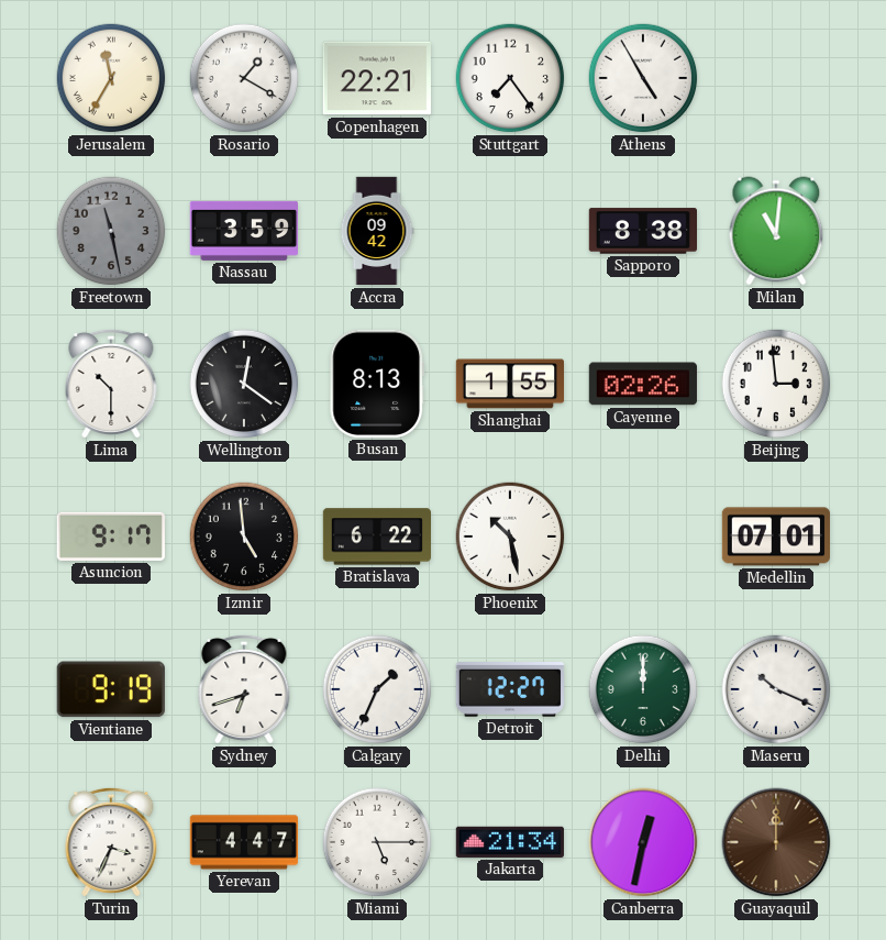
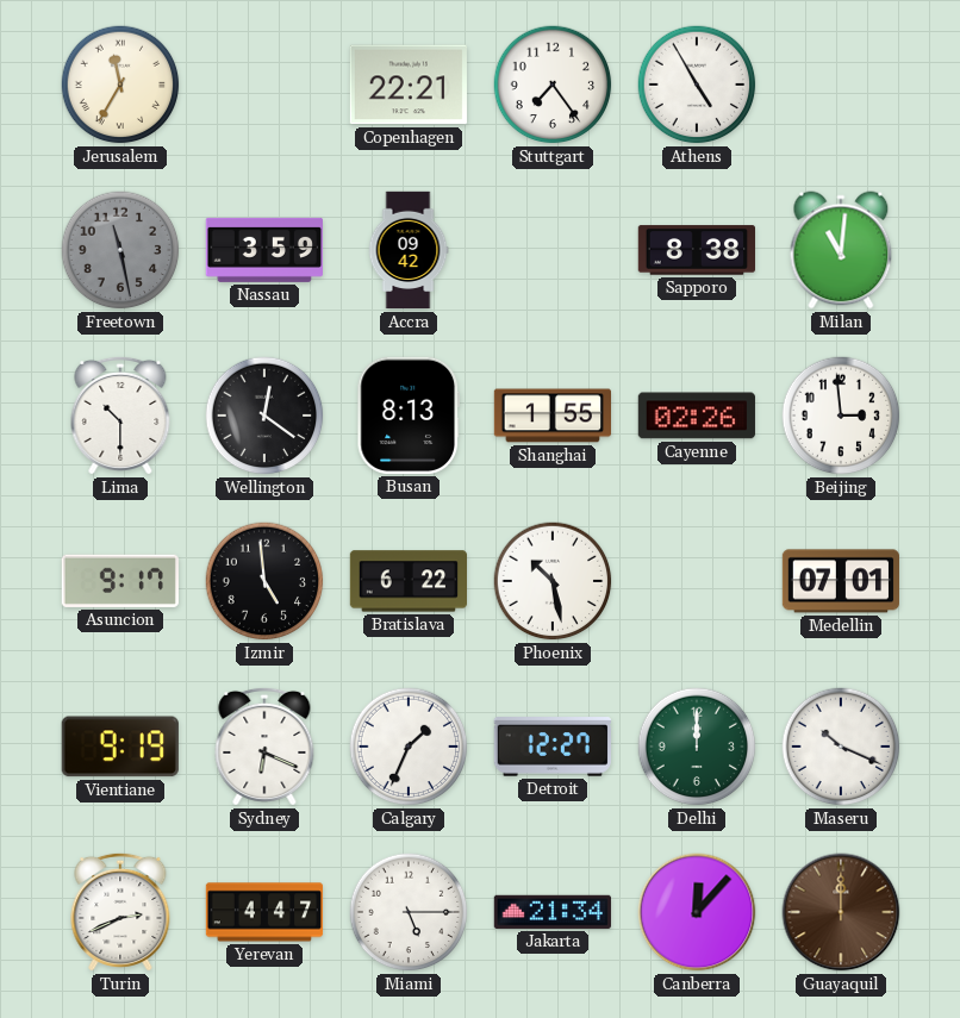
Rosario: 1:20 -> none
Sydney: 6:42 -> 6:19
Turin: 3:34 -> 2:41
Canberra: 12:32 -> 12:07
